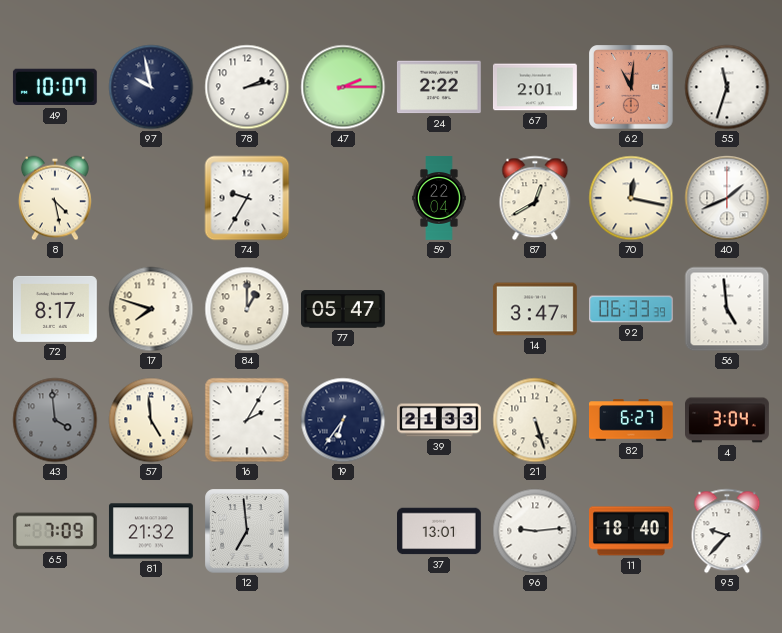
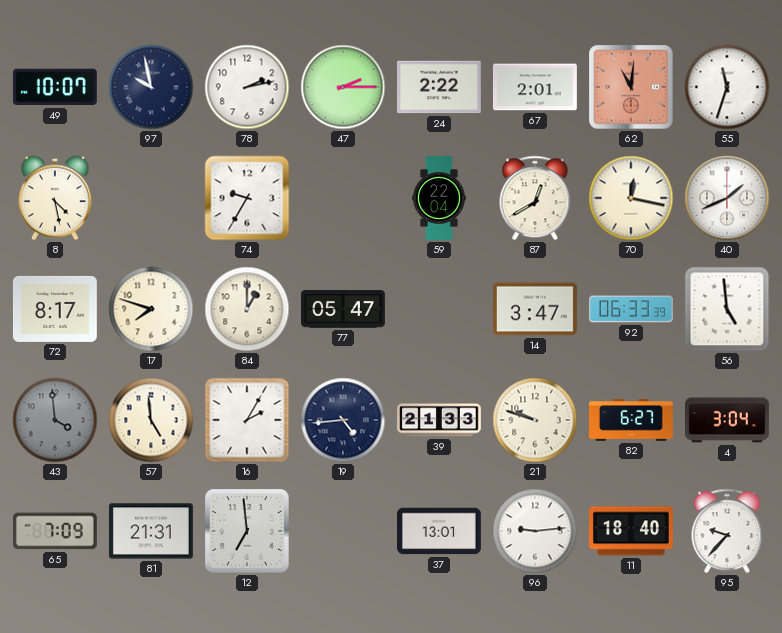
19: 6:36 -> 4:44
21: 5:27 -> 9:48
81: 21:32 -> 21:31
